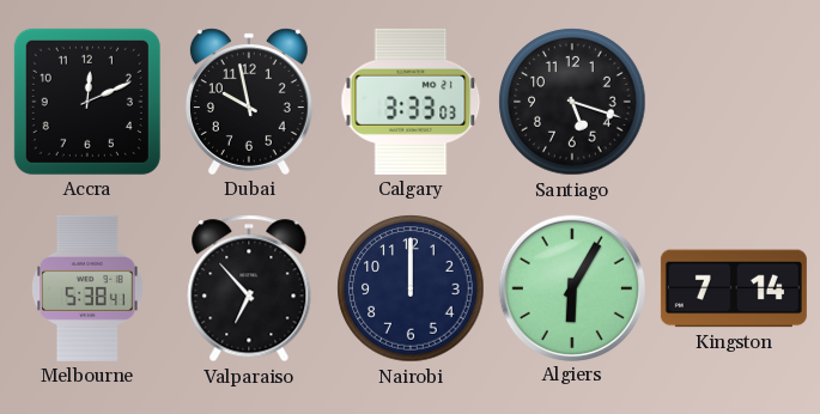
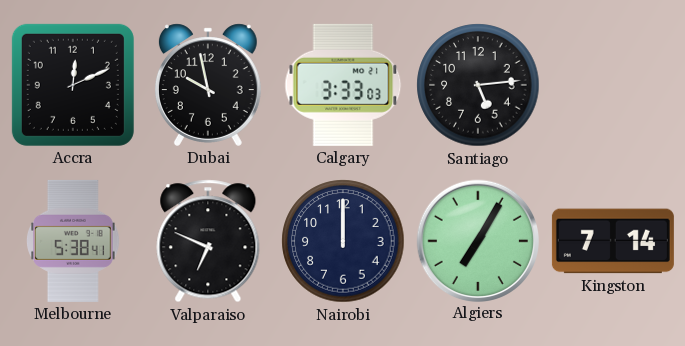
Santiago: 5:18 -> 5:14
Valparaiso: 6:53 -> 6:49
Algiers: 6:05 -> 7:05
